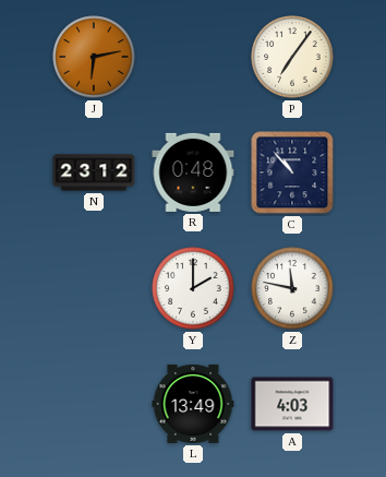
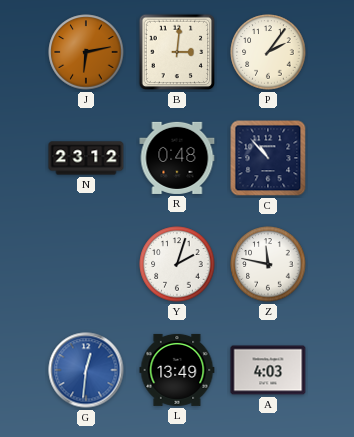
B: none -> 3:01
P: 7:06 -> 2:06
Y: 2:00 -> 2:03
G: none -> 12:31
